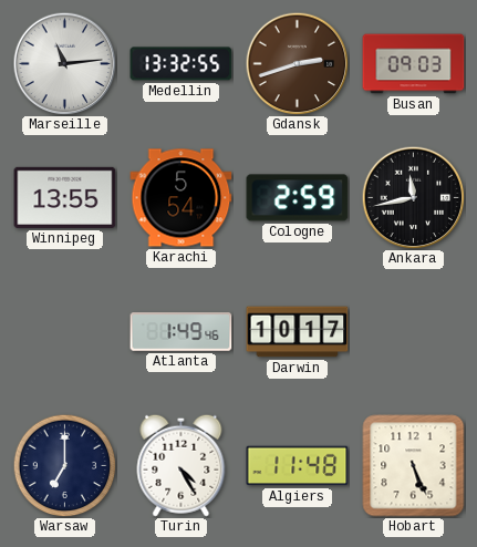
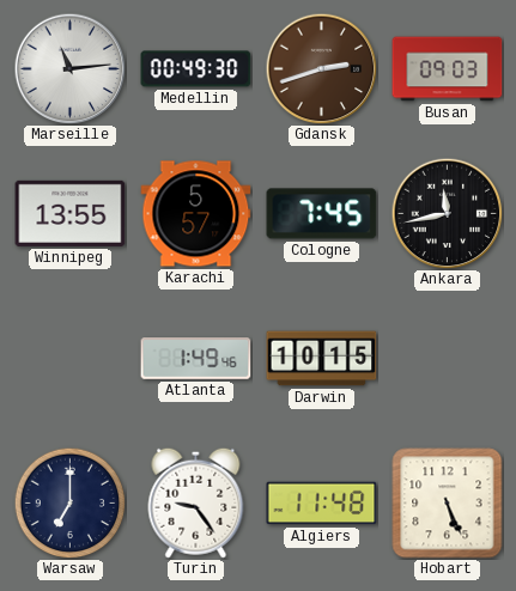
Medellin: 13:32 -> 00:49
Karachi: 5:54 -> 5:57
Cologne: 2:59 -> 7:45
Darwin: 10:17 -> 10:15
Turin: 4:25 -> 9:24
